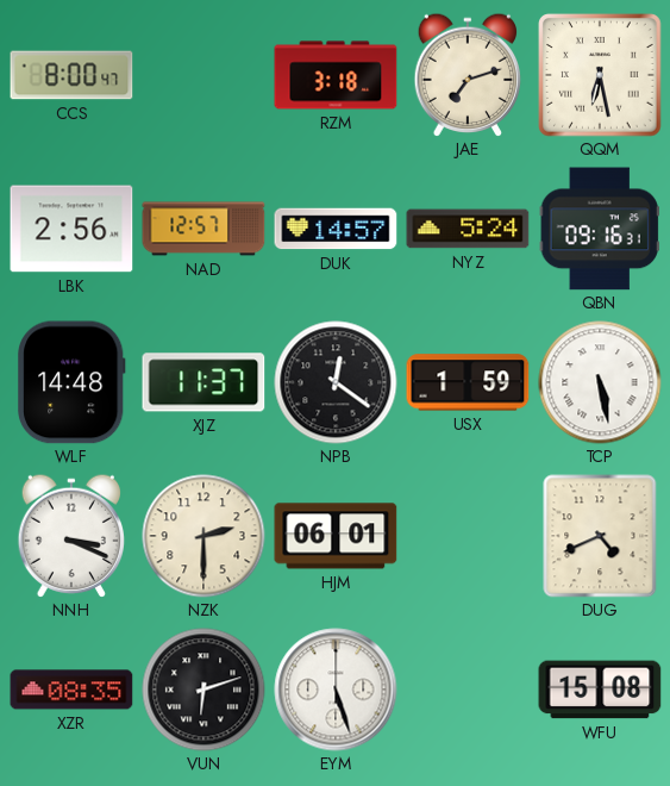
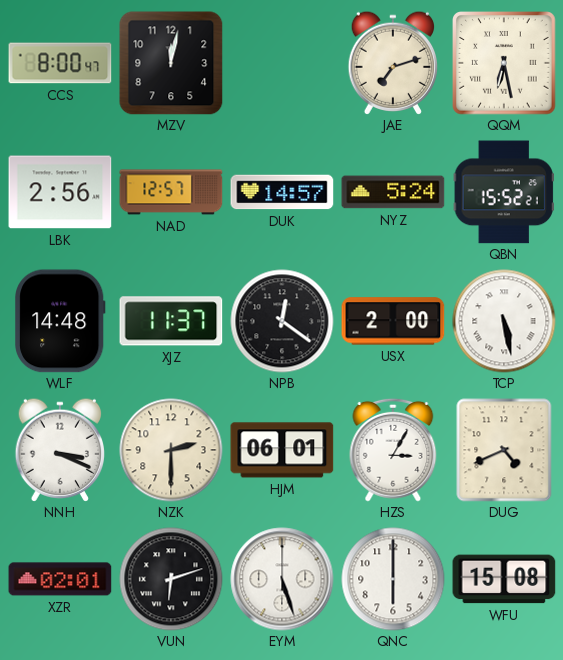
MZV: none -> 12:02
RZM: 3:18 -> none
QBN: 09:16 -> 15:52
USX: 1:59 -> 2:00
HZS: none -> 3:05
XZR: 08:35 -> 02:01
QNC: none -> 6:00
